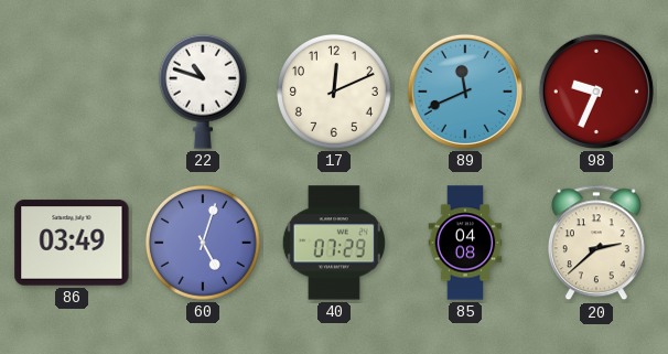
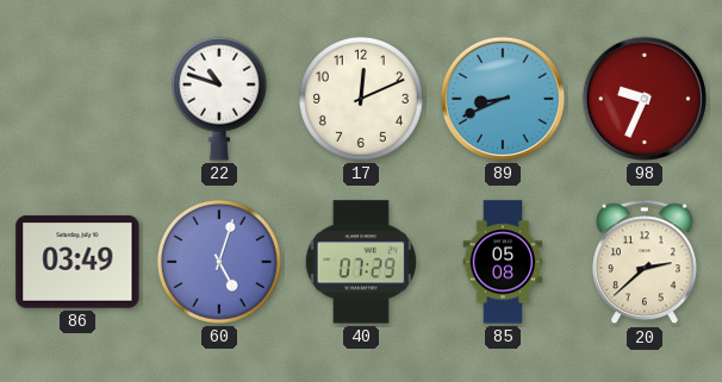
89: 11:41 -> 8:41
85: 04:08 -> 05:08
